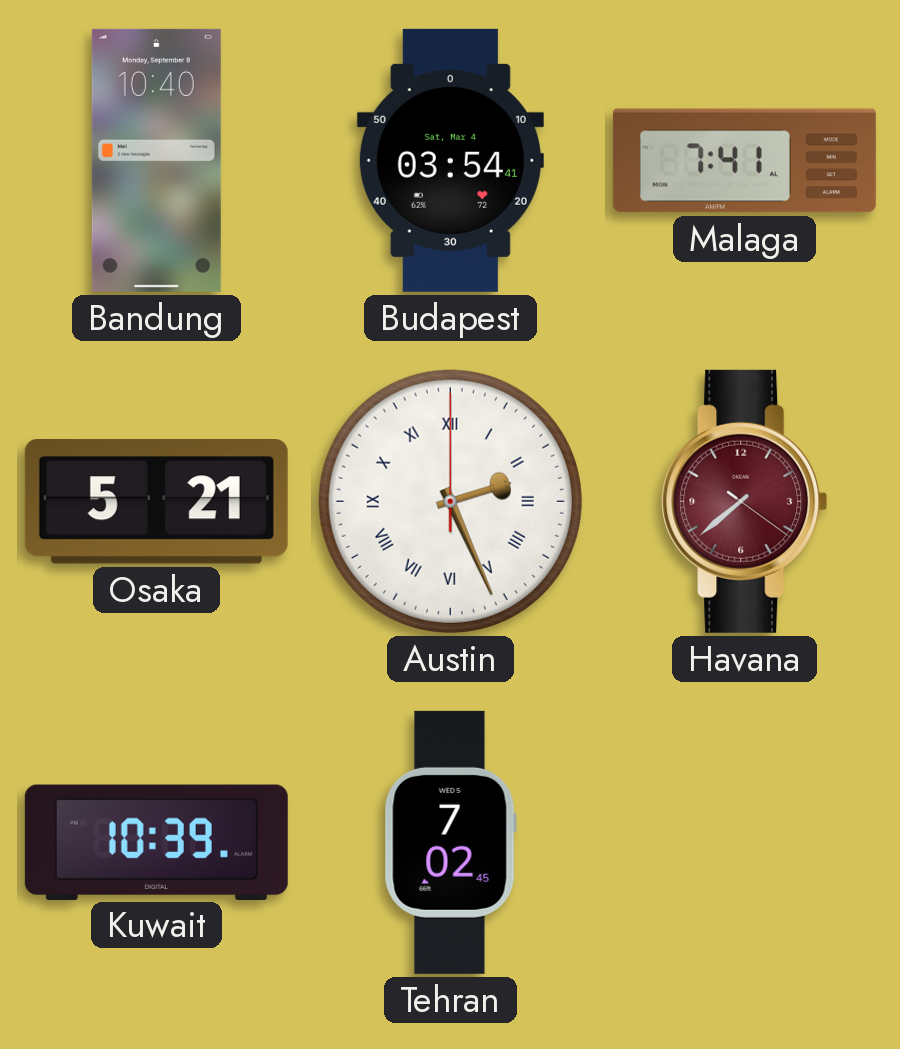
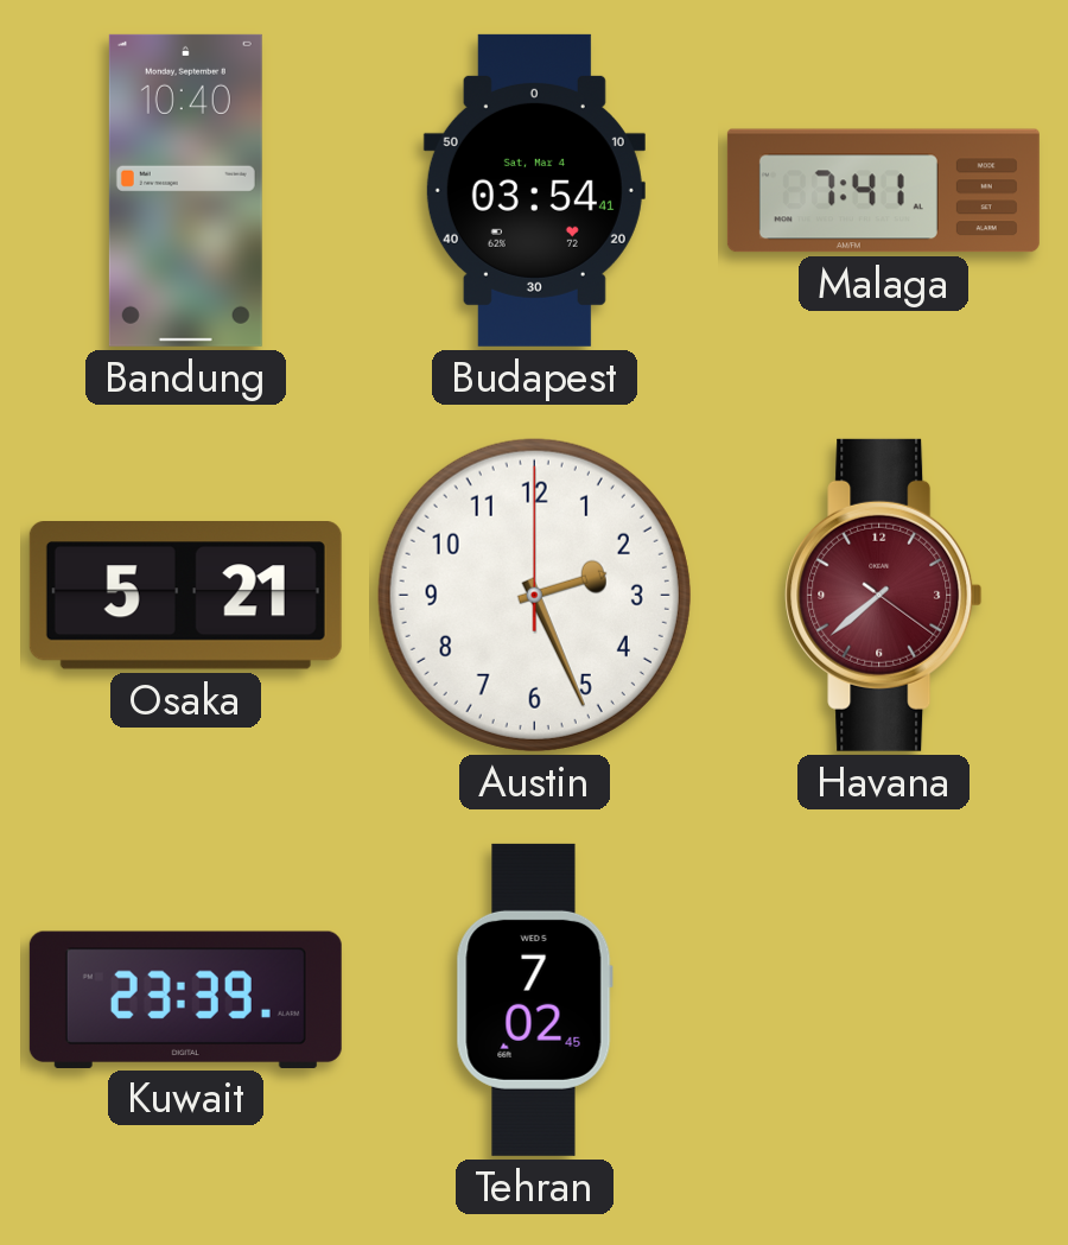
Austin numerals: Roman -> Arabic
Kuwait: 10:39 -> 23:39
